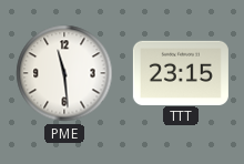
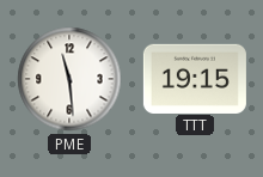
TTT: 23:15 -> 19:15
